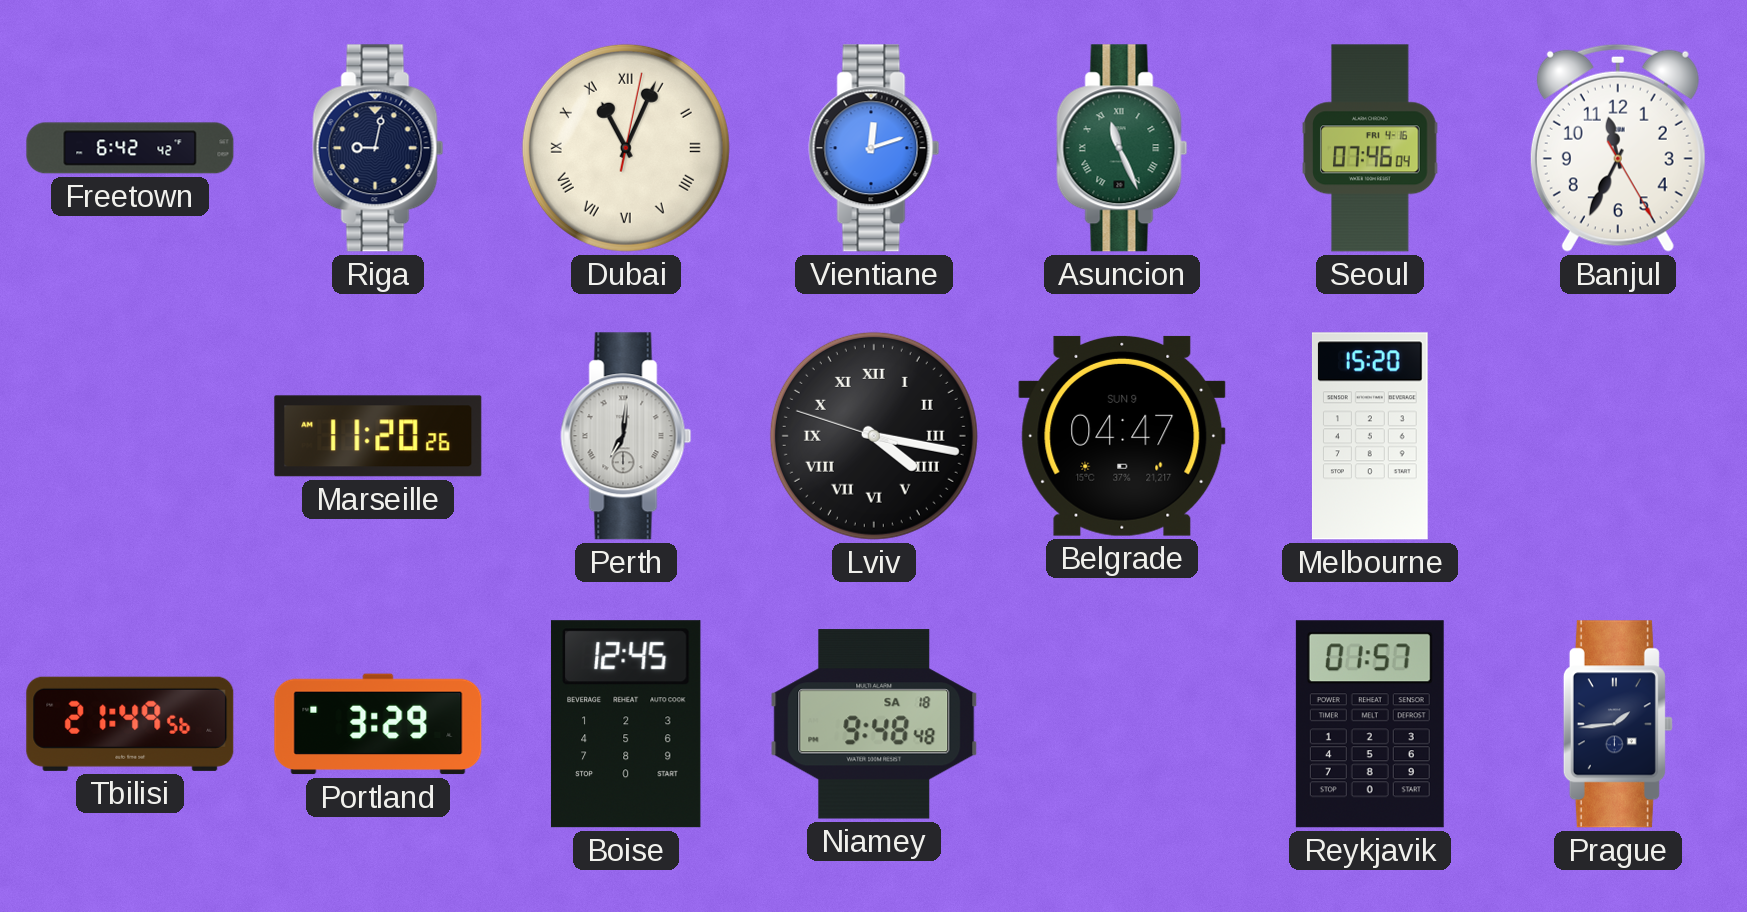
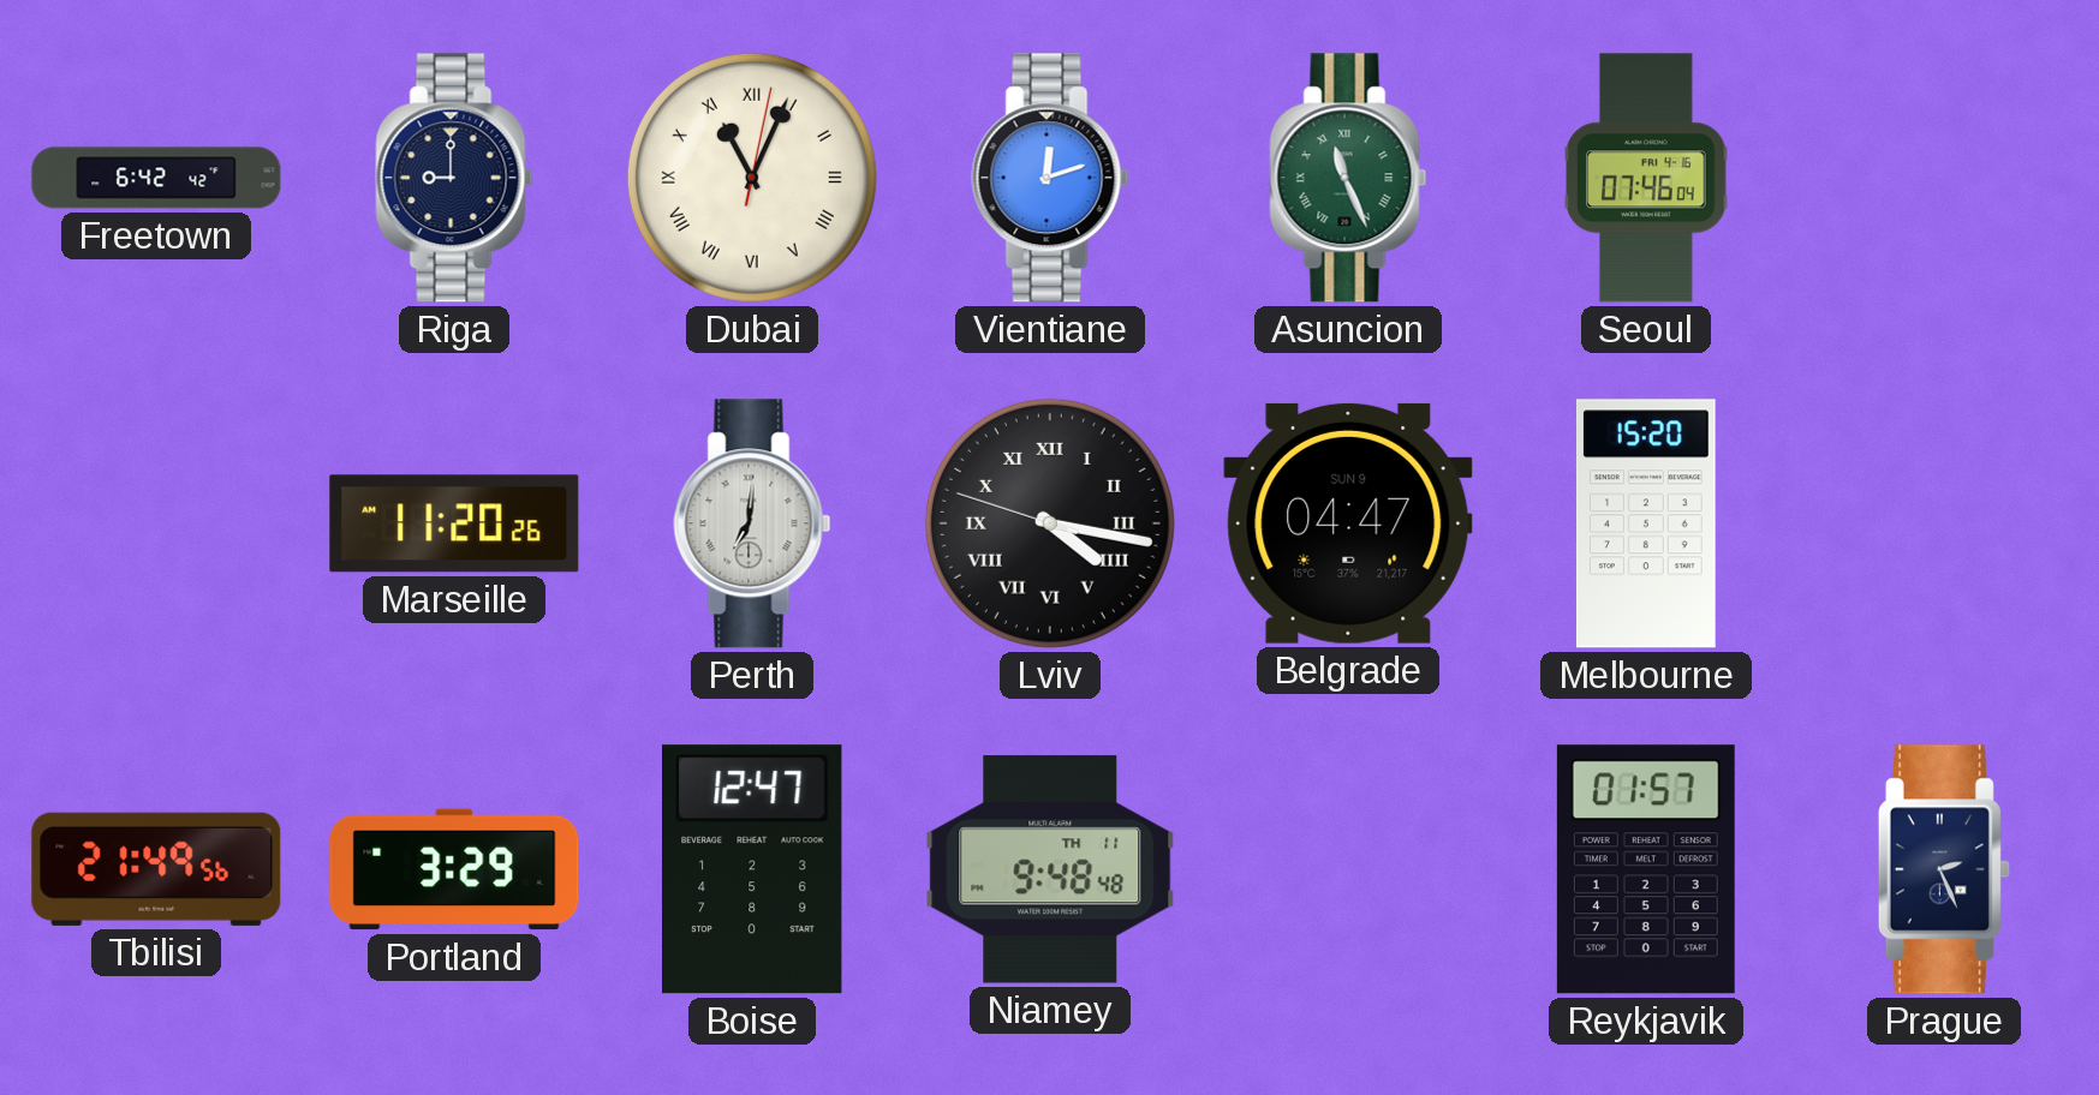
Riga: 9:02 -> 9:00
Banjul: 11:34 -> none
Boise: 12:45 -> 12:47
Niamey date: SA 18 -> TH 11
Prague: 1:44 -> 2:26
